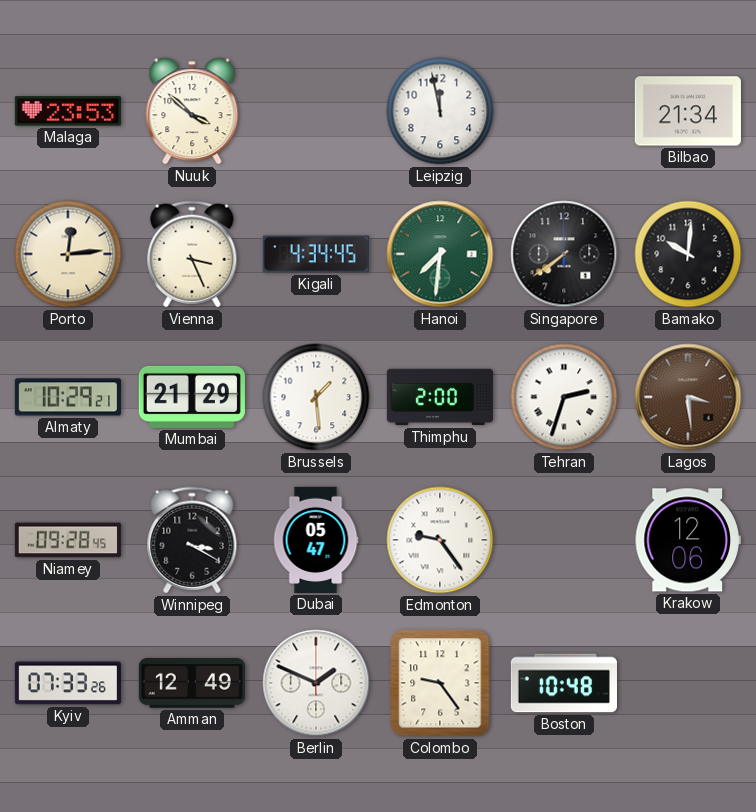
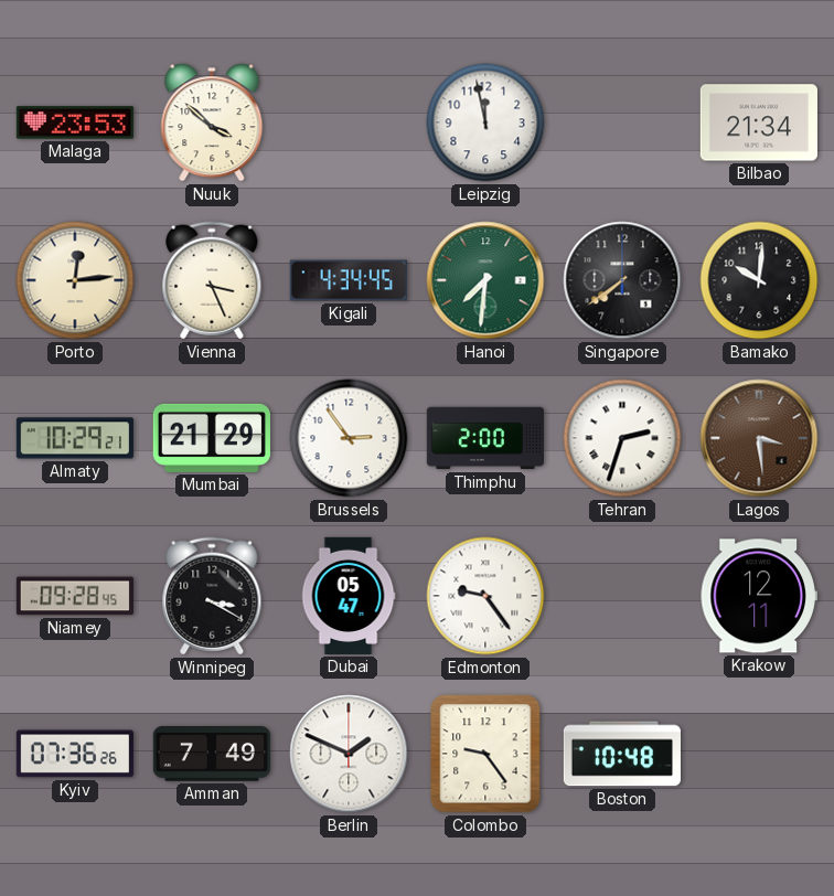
Brussels: 1:29 -> 2:54
Krakow: 12:06 -> 12:11
Kyiv: 07:33 -> 07:36
Amman: 12:49 -> 7:49
